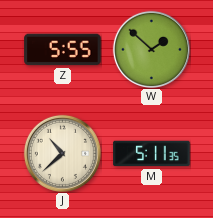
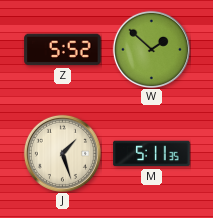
Z: 5:55 -> 5:52
J: 10:38 -> 1:27
